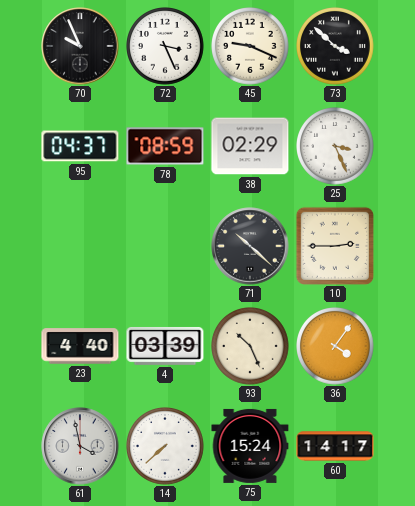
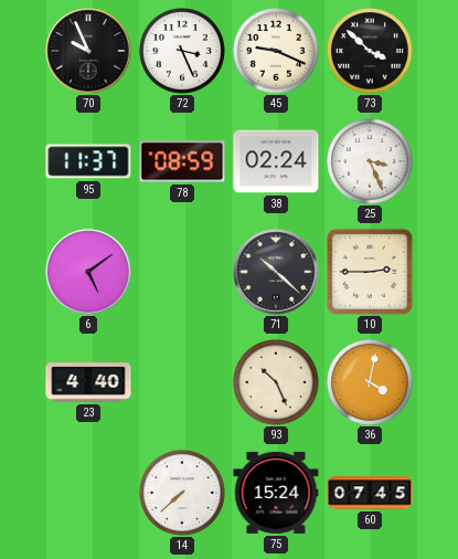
95: 04:37 -> 11:37
38: 02:29 -> 02:24
6: none -> 5:09
4: 03:39 -> none
36: 4:06 -> 4:02
61: 3:58 -> none
60: 14:17 -> 07:45
